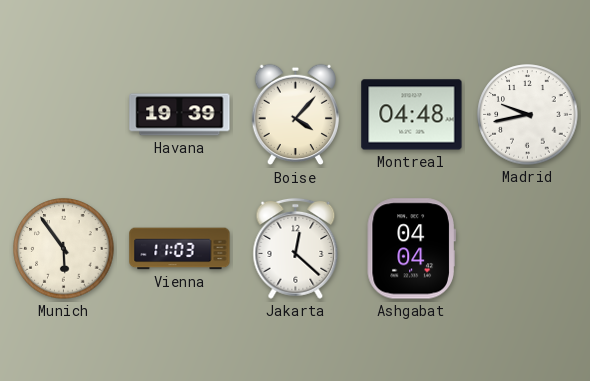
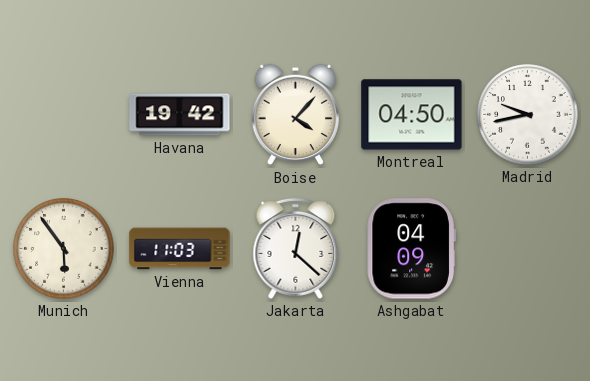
Havana: 19:39 -> 19:42
Montreal: 04:48 -> 04:50
Ashgabat: 04:04 -> 04:09
